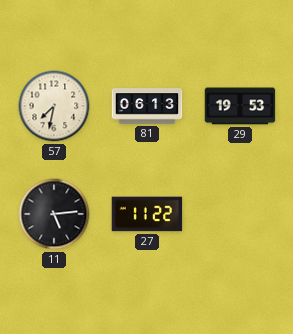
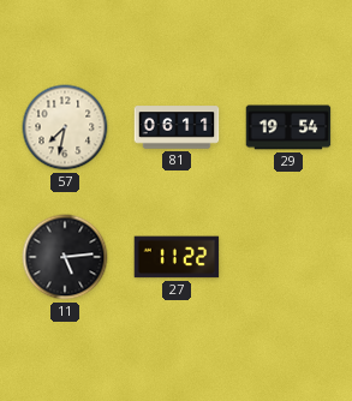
81: 06:13 -> 06:11
29: 19:53 -> 19:54
